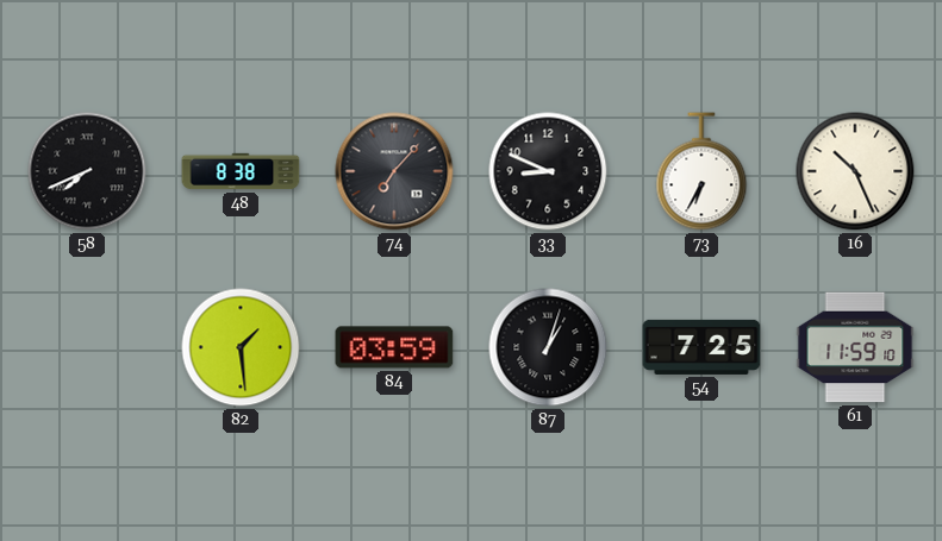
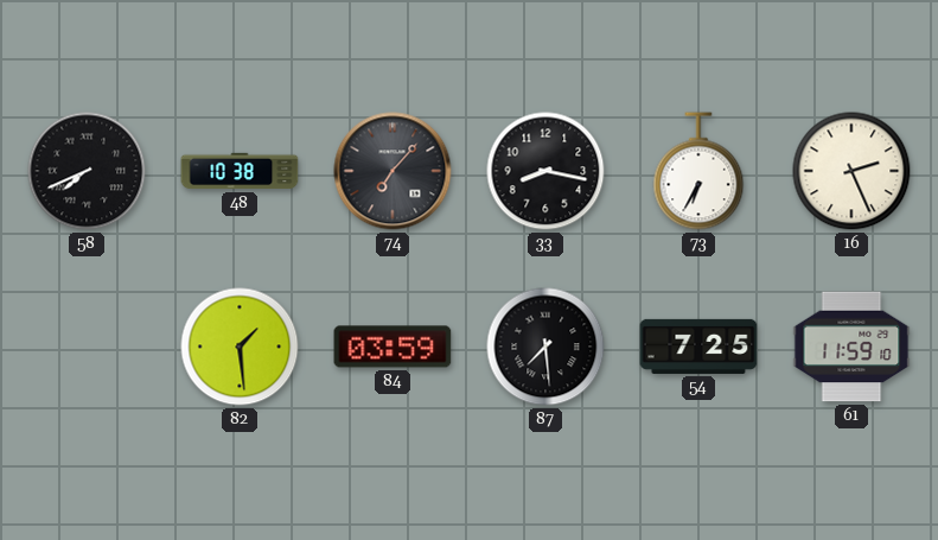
48: 8:38 -> 10:38
33: 8:49 -> 8:17
16: 10:26 -> 2:26
87: 1:03 -> 7:29
